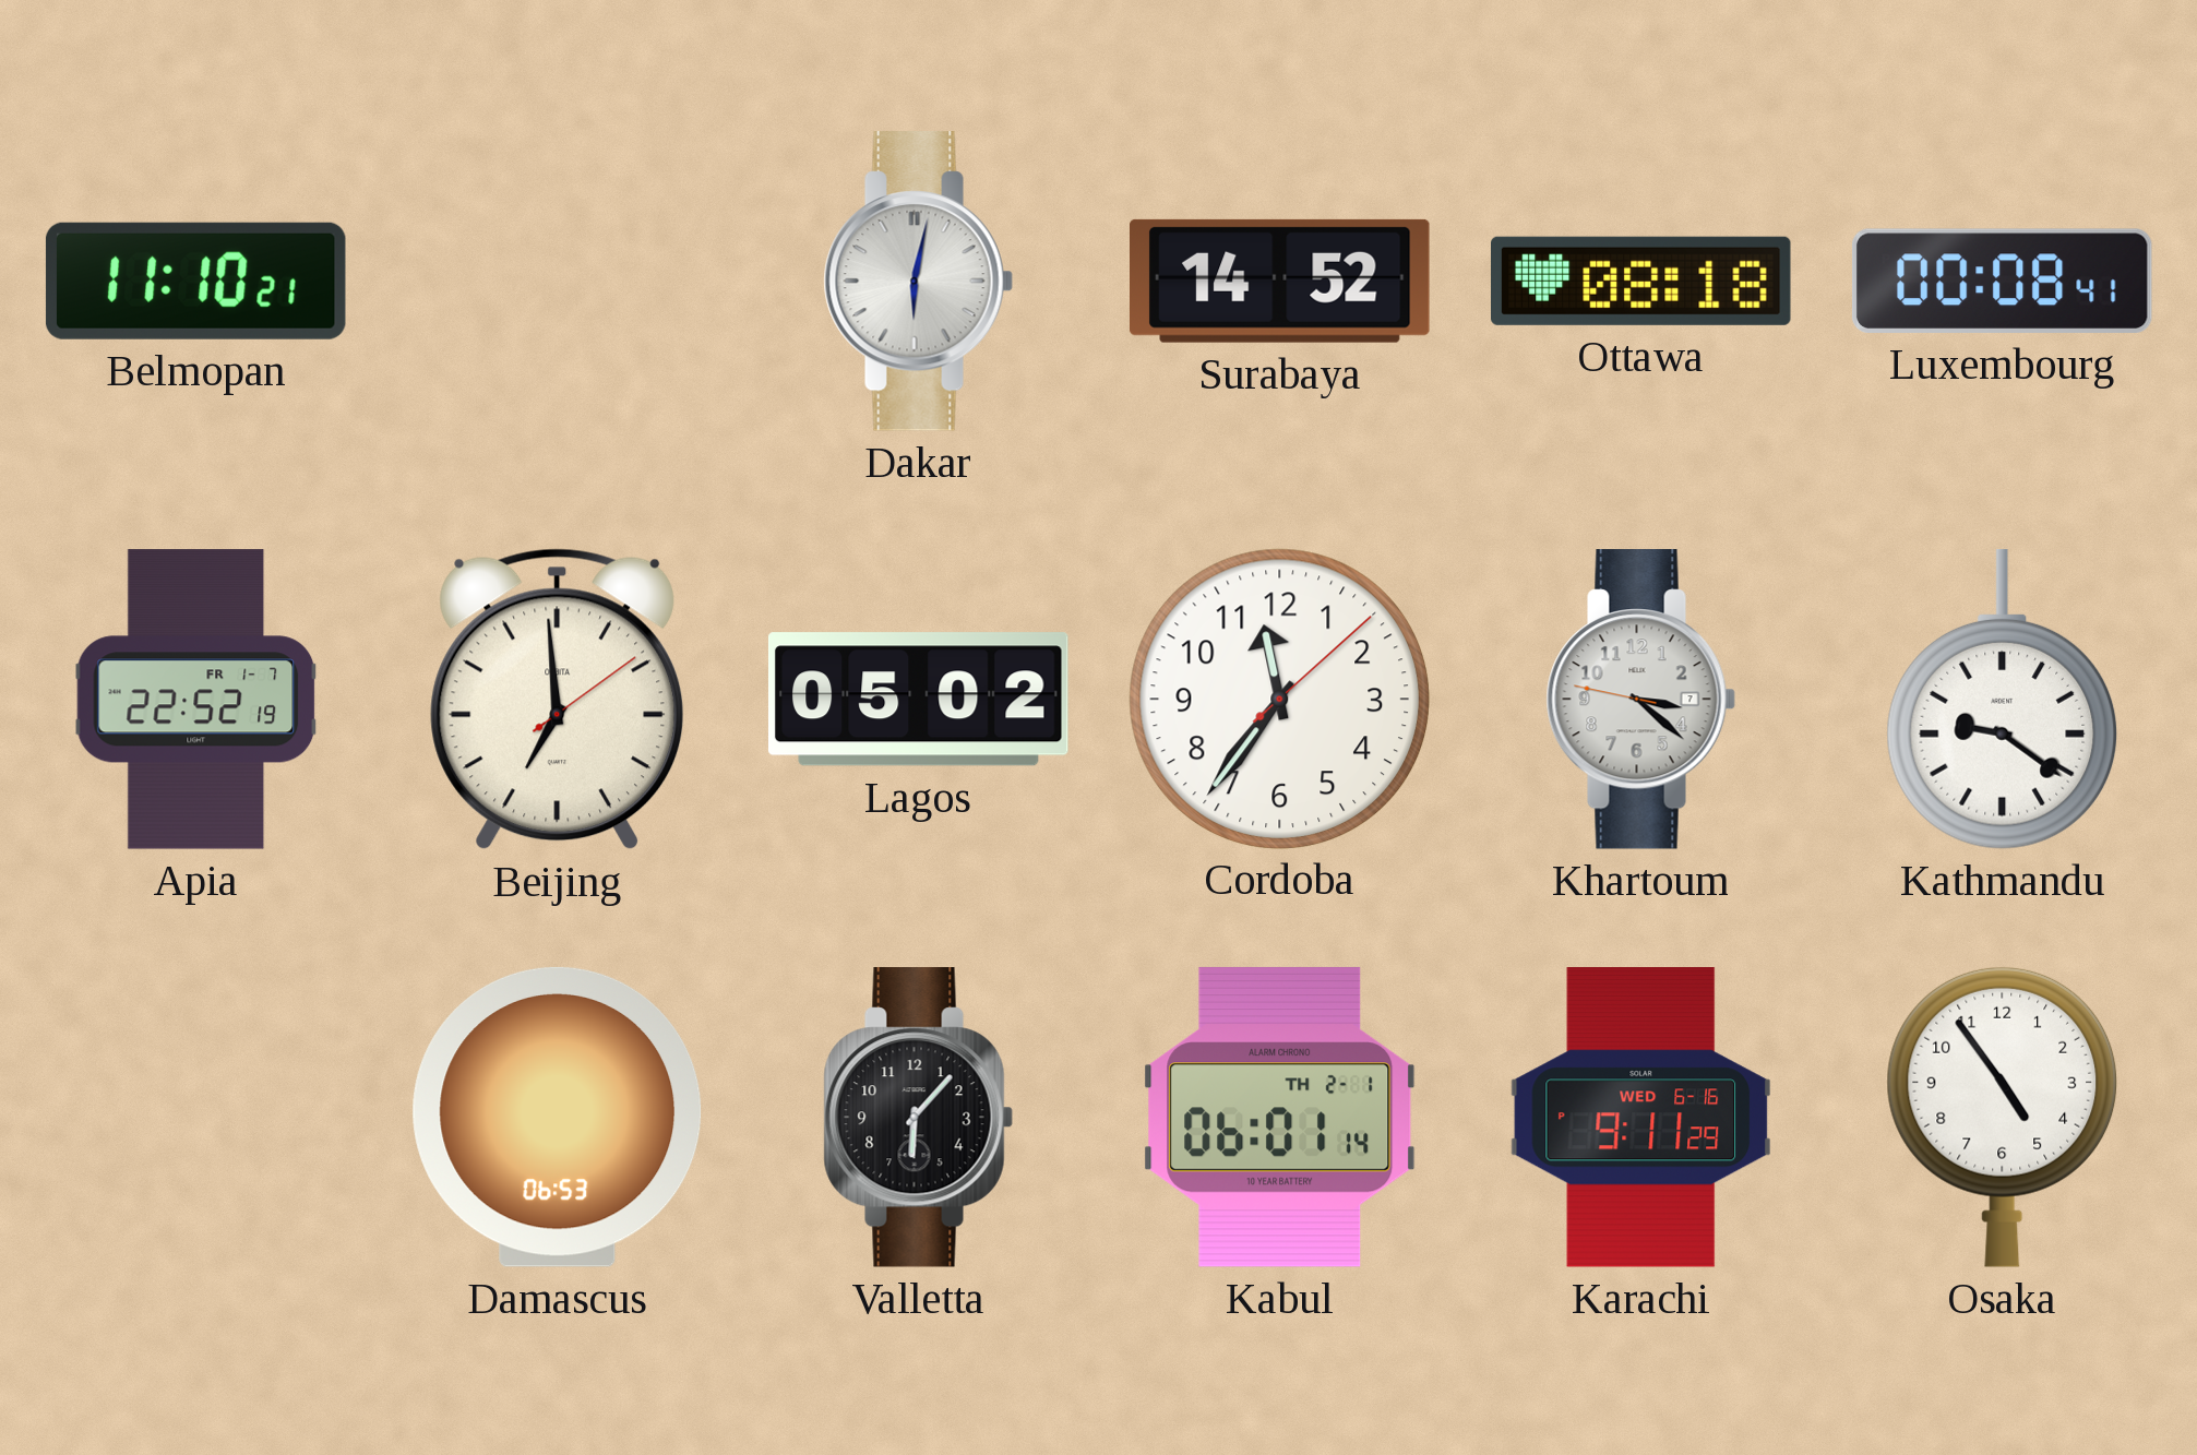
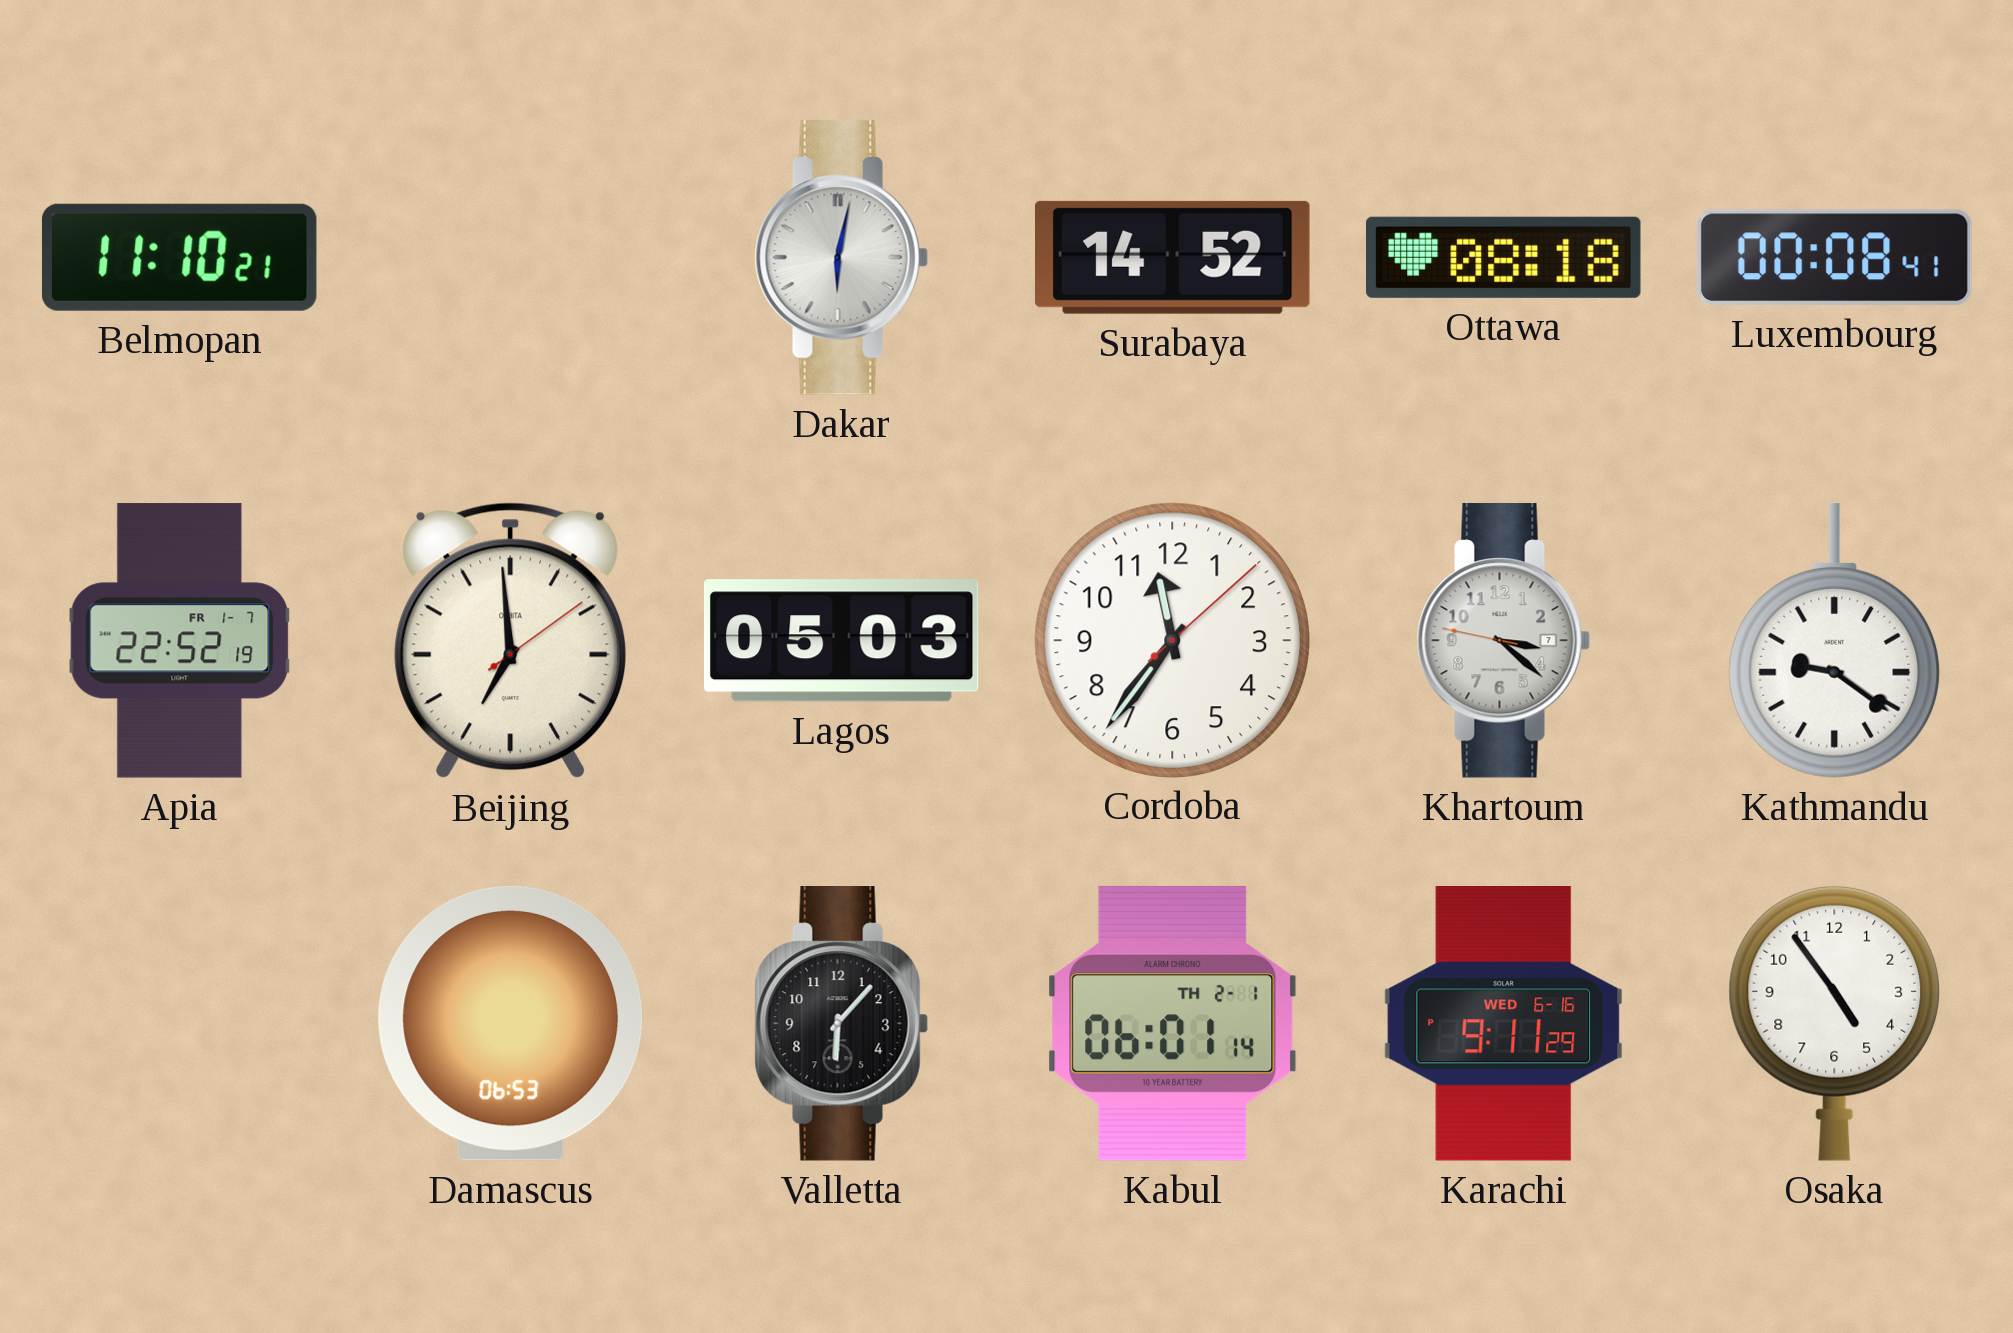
Lagos: 05:02 -> 05:03
